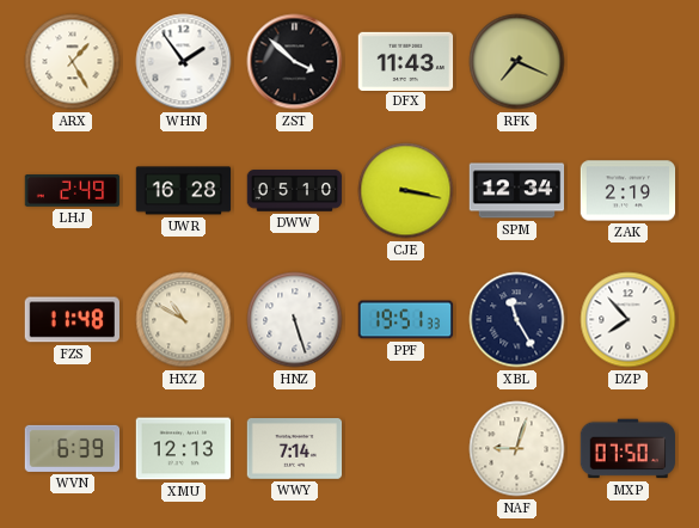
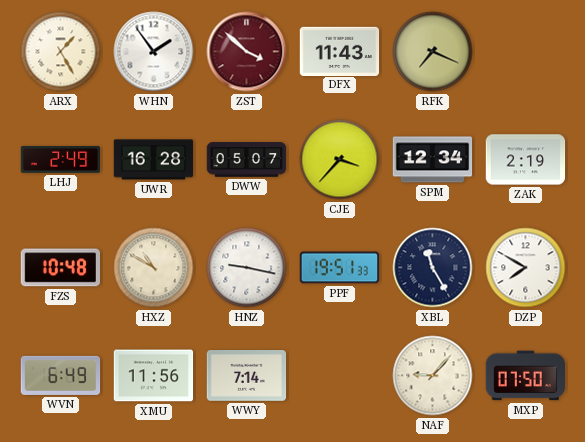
ZST dial: black -> burgundy
DWW: 05:10 -> 05:07
CJE: 3:17 -> 3:37
FZS: 11:48 -> 10:48
HNZ: 5:27 -> 9:17
DZP: 7:53 -> 7:50
WVN: 6:39 -> 6:49
XMU: 12:13 -> 11:56
NAF: 9:03 -> 9:07
